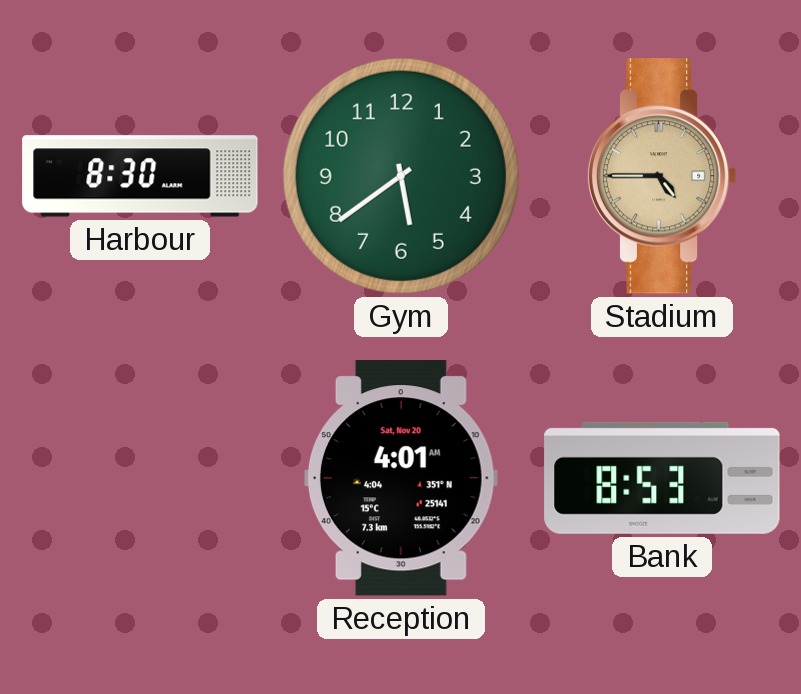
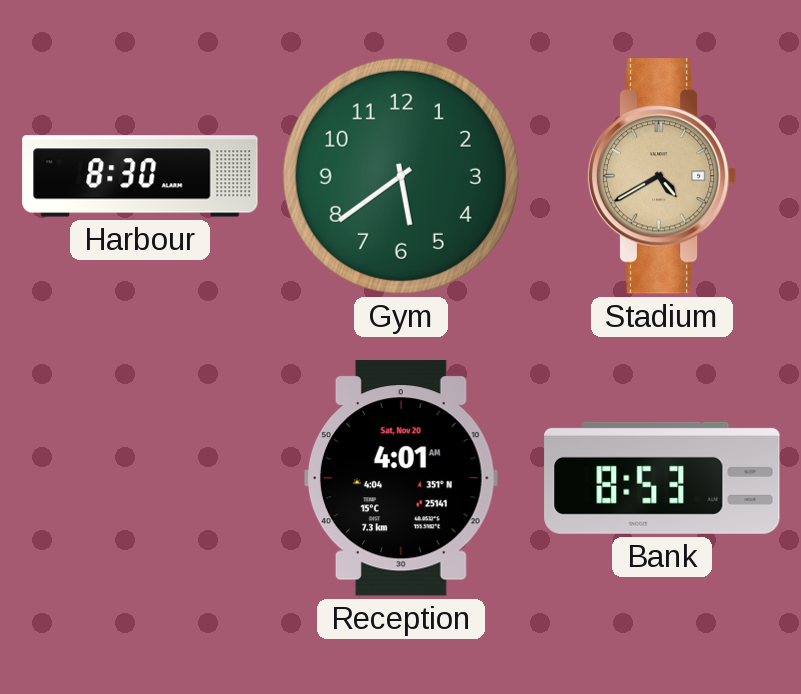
Stadium: 4:45 -> 4:40
